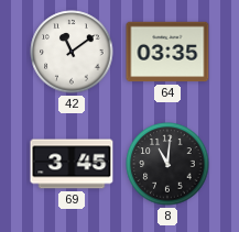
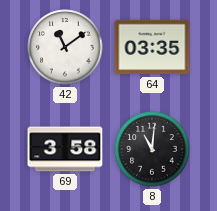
69: 3:45 -> 3:58
